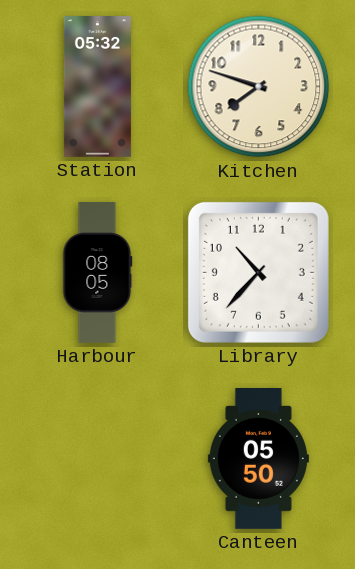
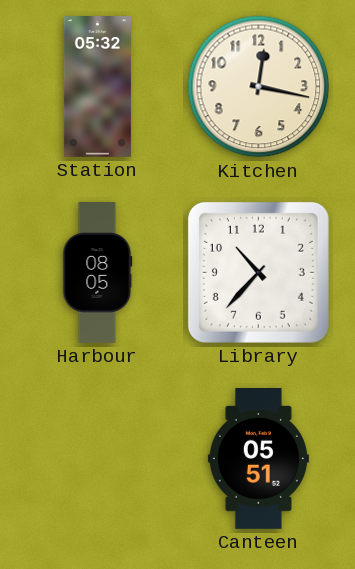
Kitchen: 7:48 -> 12:17
Canteen: 05:50 -> 05:51
